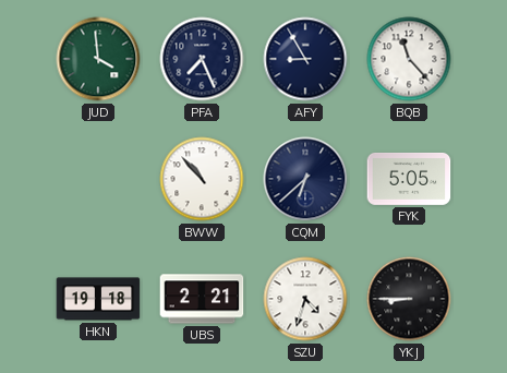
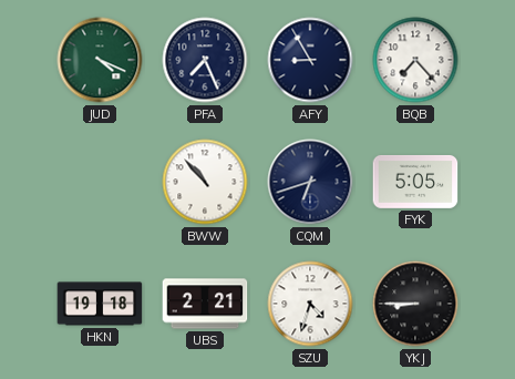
JUD: 3:59 -> 4:19
BQB: 11:23 -> 7:23
CQM: 6:38 -> 6:42
